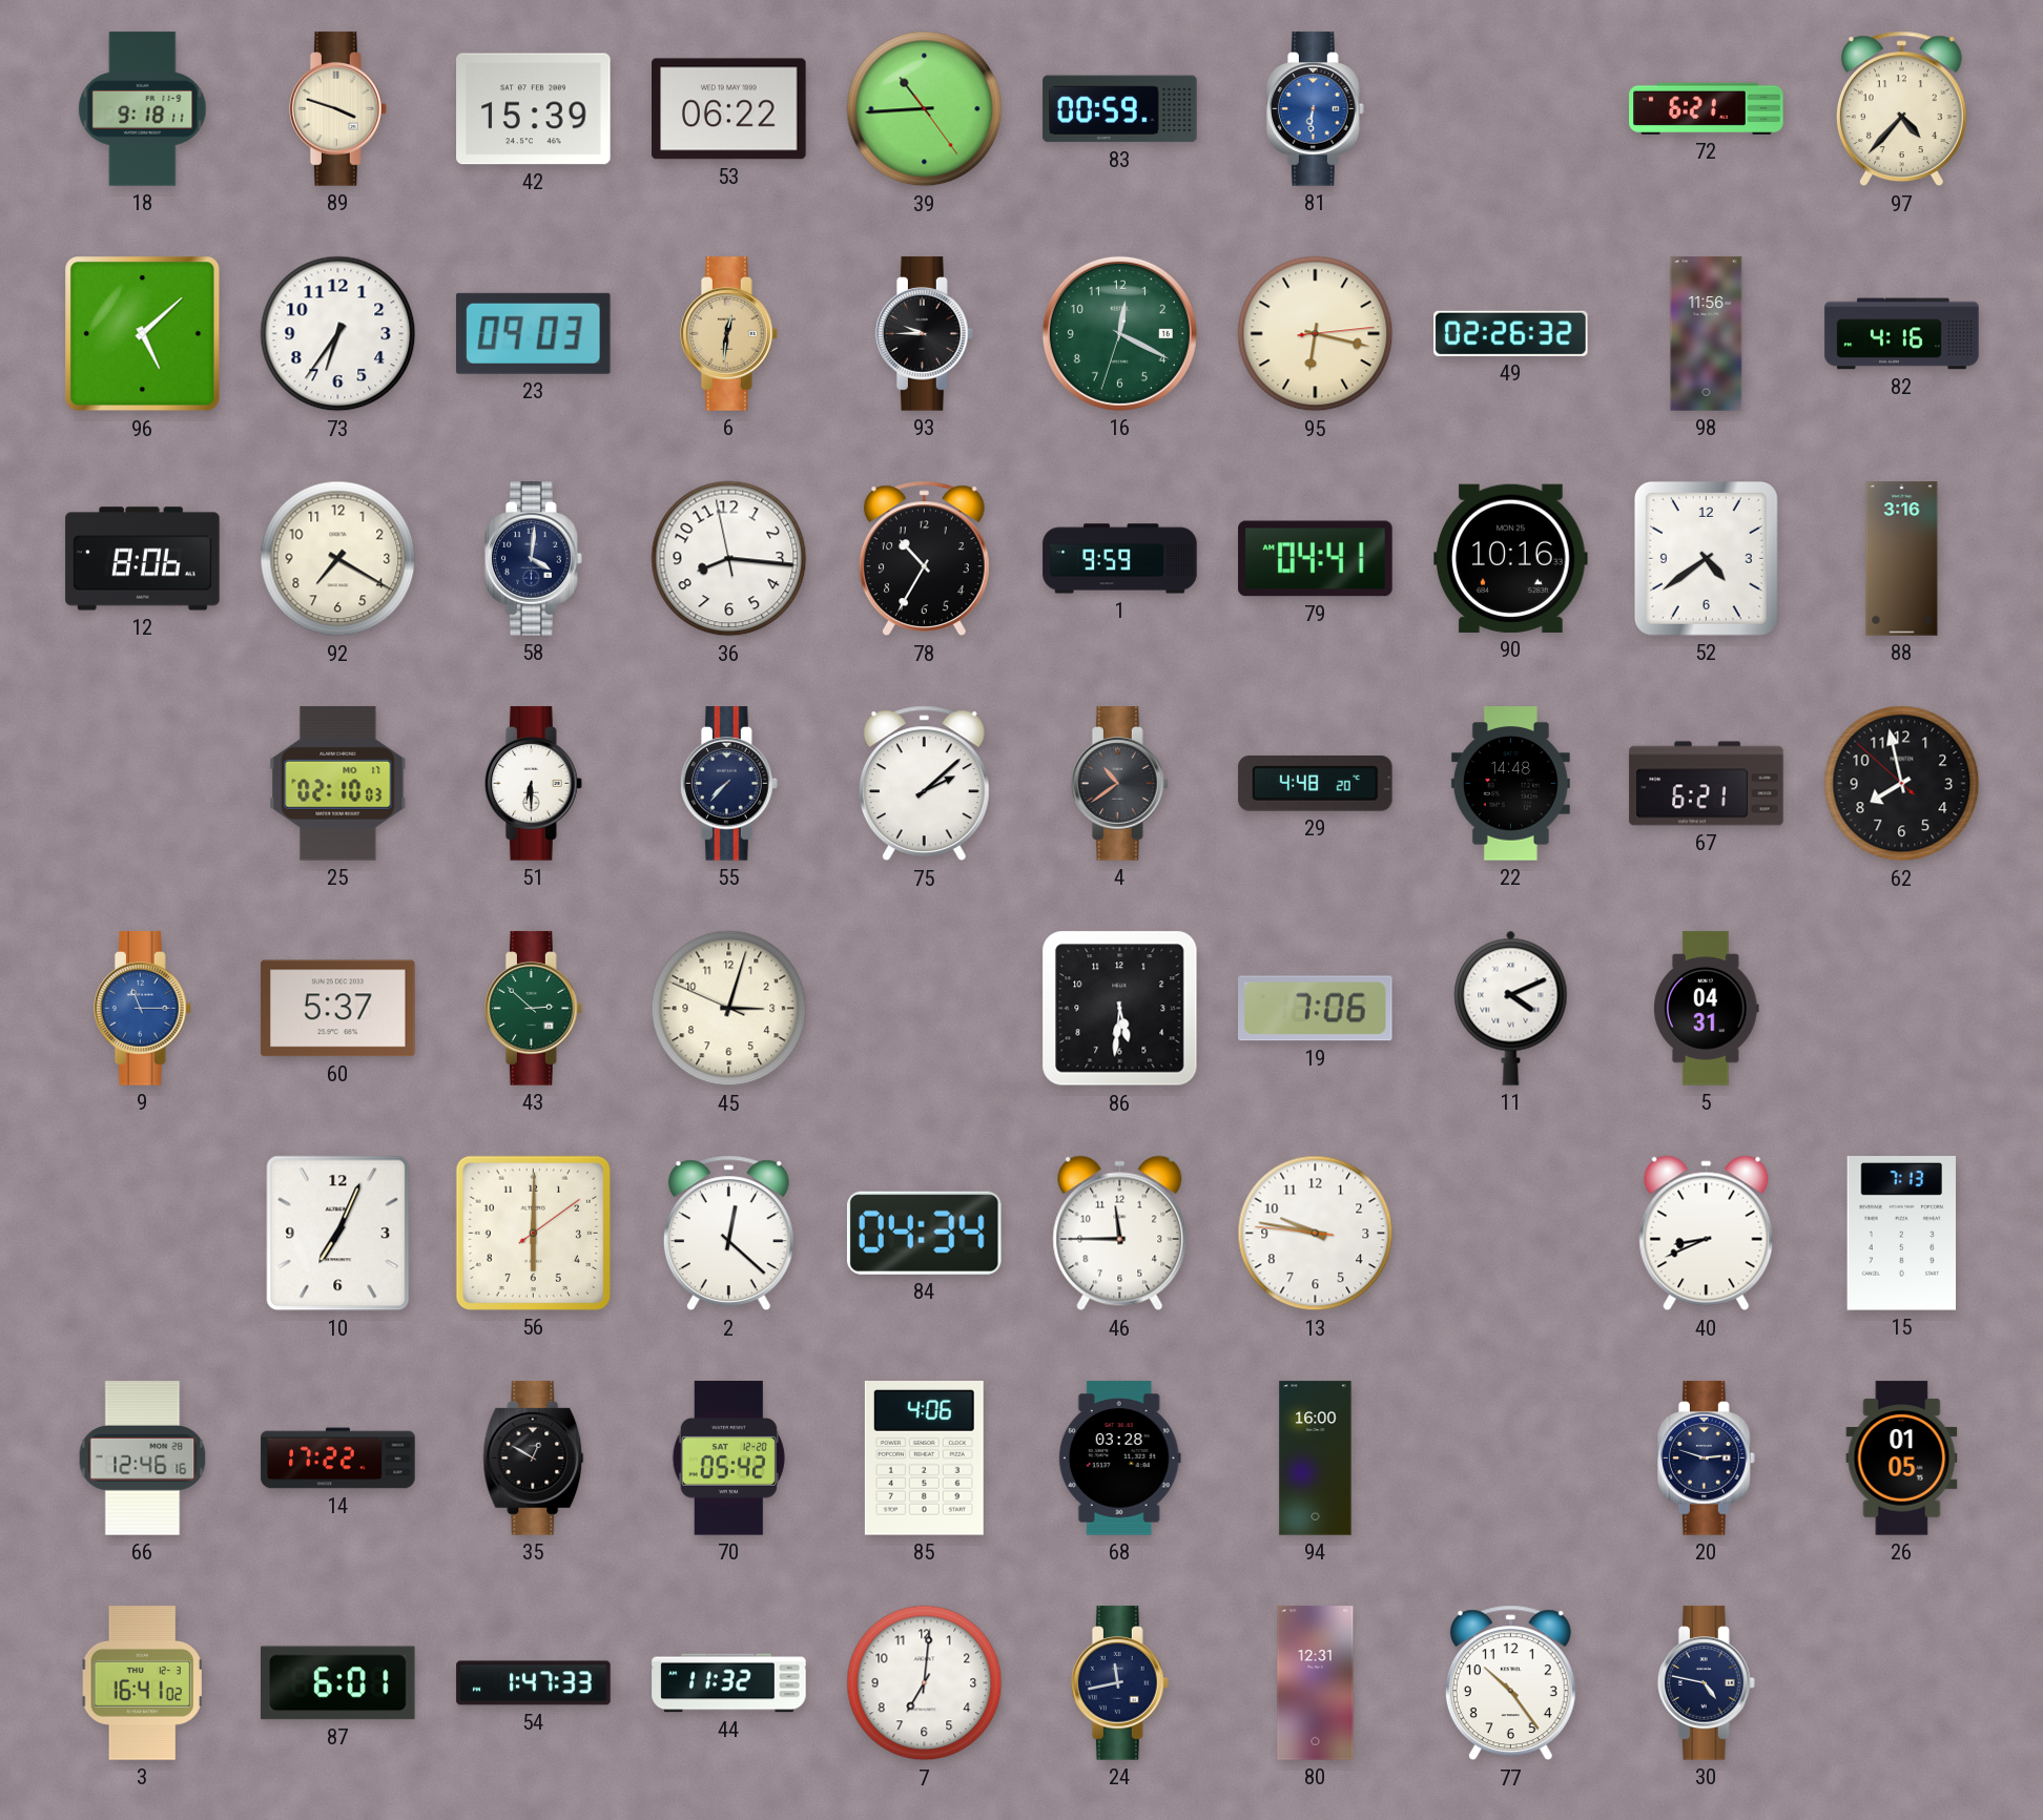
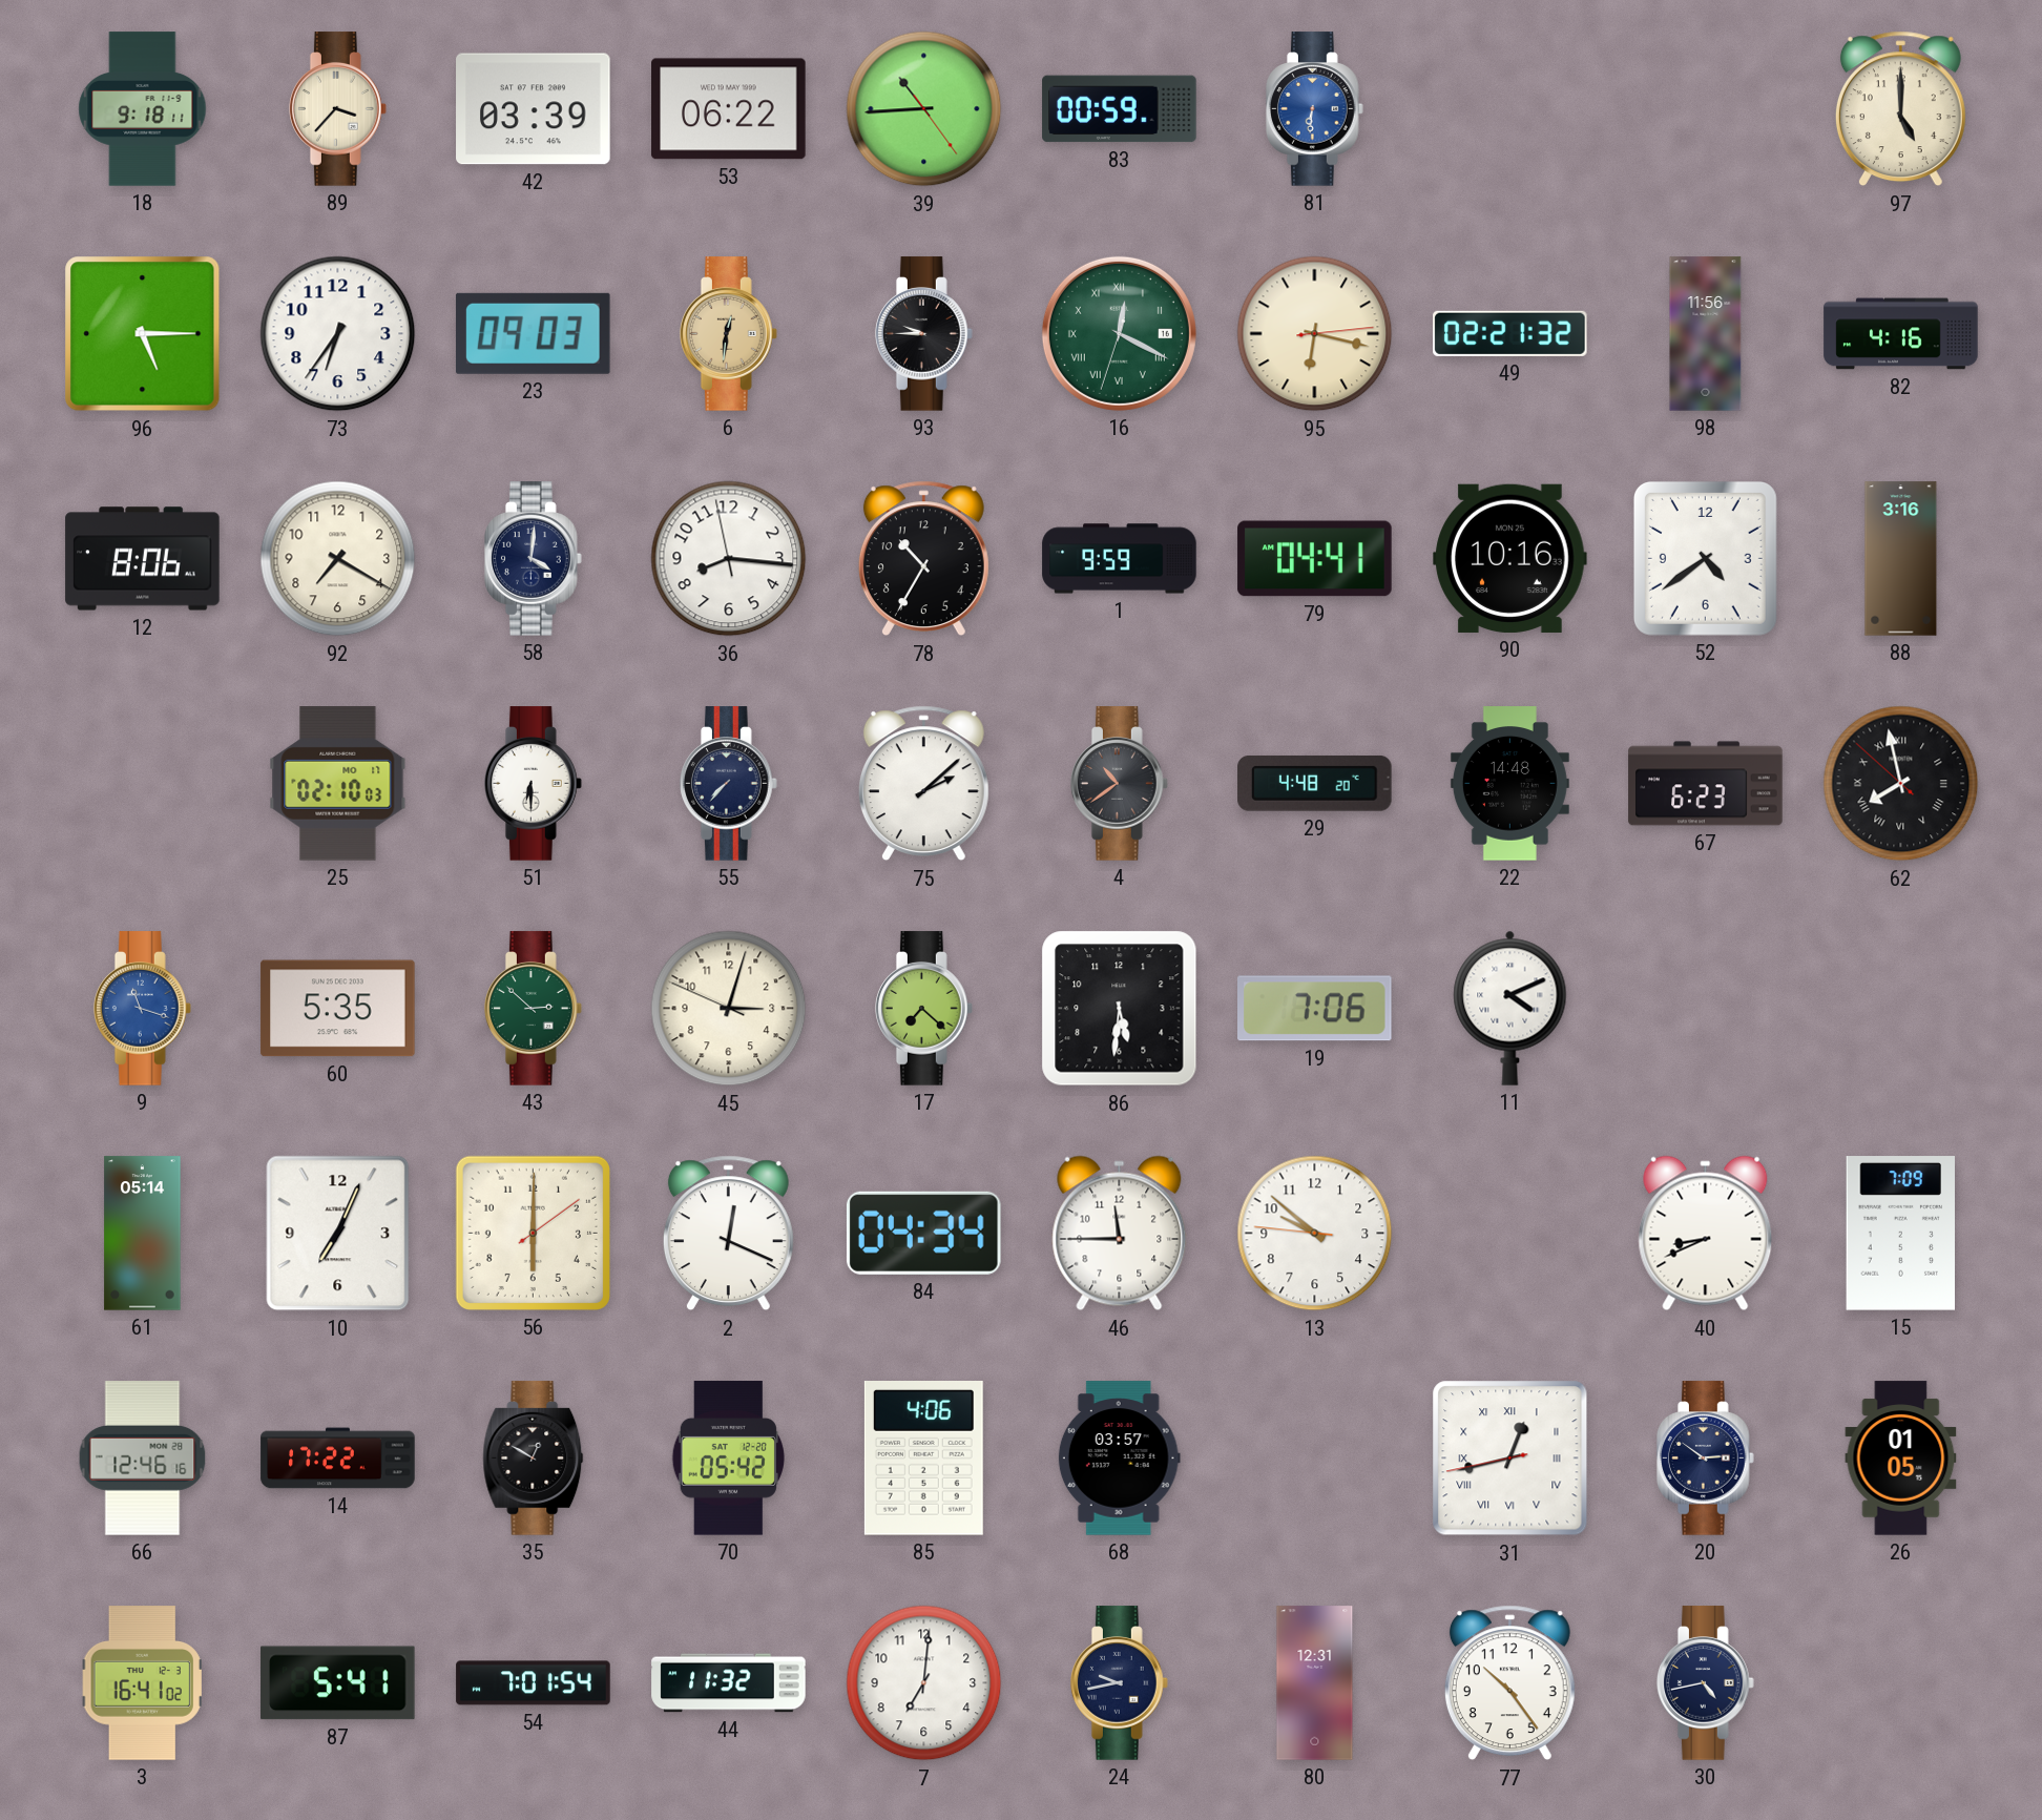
89: 3:48 -> 3:37
42: 15:39 -> 03:39
72: 6:21 -> none
97: 4:37 -> 5:00
96: 5:08 -> 5:15
16 numerals: Arabic -> Roman
49: 02:26 -> 02:21
67: 6:21 -> 6:23
62 numerals: Arabic -> Roman
9: 11:15 -> 11:18
60: 5:37 -> 5:35
17: none -> 7:22
5: 04:31 -> none
61: none -> 05:14
2: 12:22 -> 12:19
13: 9:46 -> 9:51
15: 7:13 -> 7:09
68: 03:28 -> 03:57
94: 16:00 -> none
31: none -> 12:42
20: 2:48 -> 2:51
87: 6:01 -> 5:41
54: 1:47 -> 7:01
24: 11:43 -> 9:43
30: 4:47 -> 4:43
